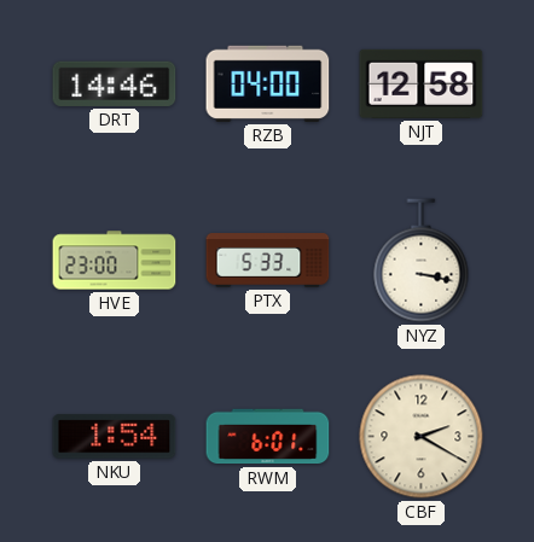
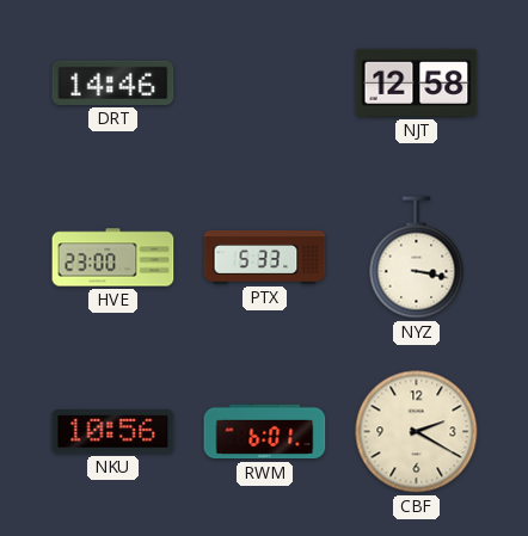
RZB: 04:00 -> none
NKU: 1:54 -> 10:56
